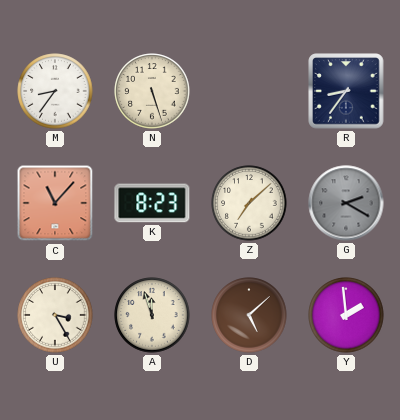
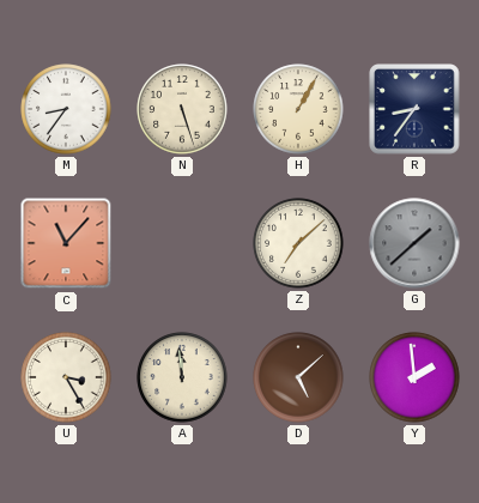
H: none -> 1:05
K: 8:23 -> none
G: 2:20 -> 1:38
A: 11:57 -> 11:59
